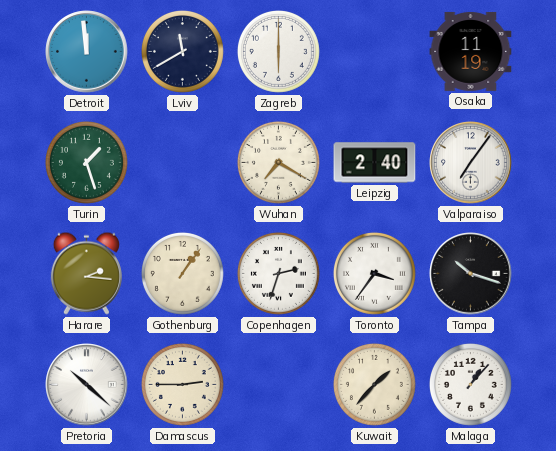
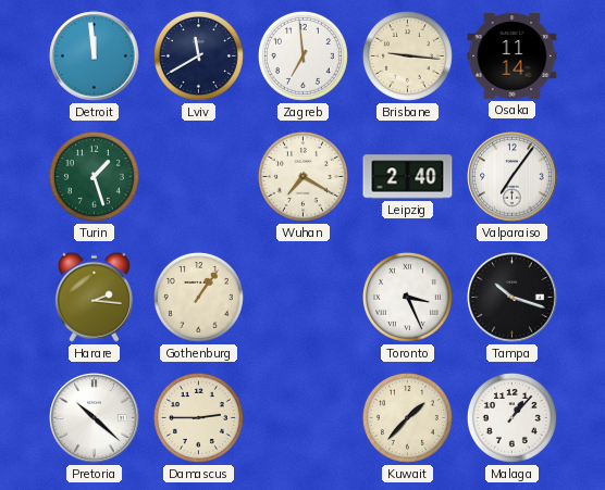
Zagreb: 6:00 -> 6:59
Brisbane: none -> 9:16
Osaka: 11:19 -> 11:14
Copenhagen: 2:33 -> none
Toronto: 3:36 -> 3:26
